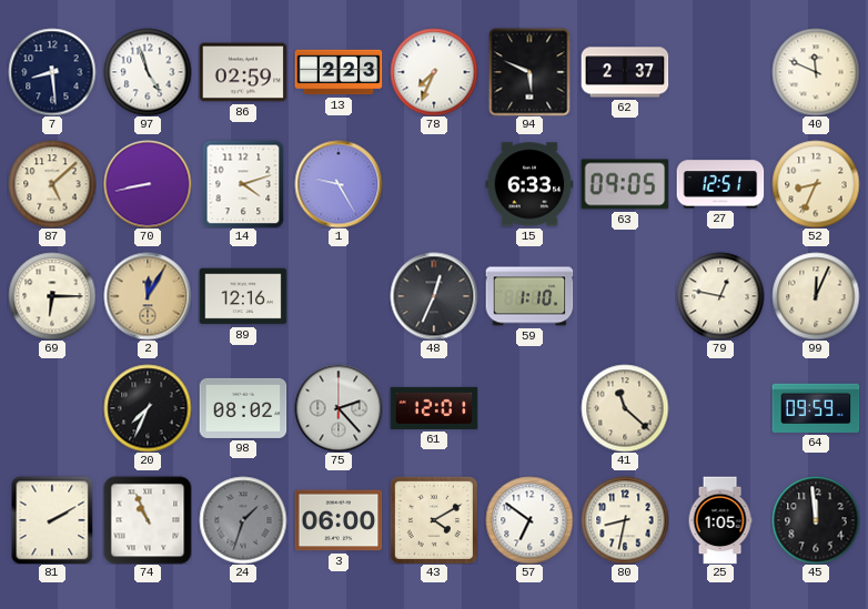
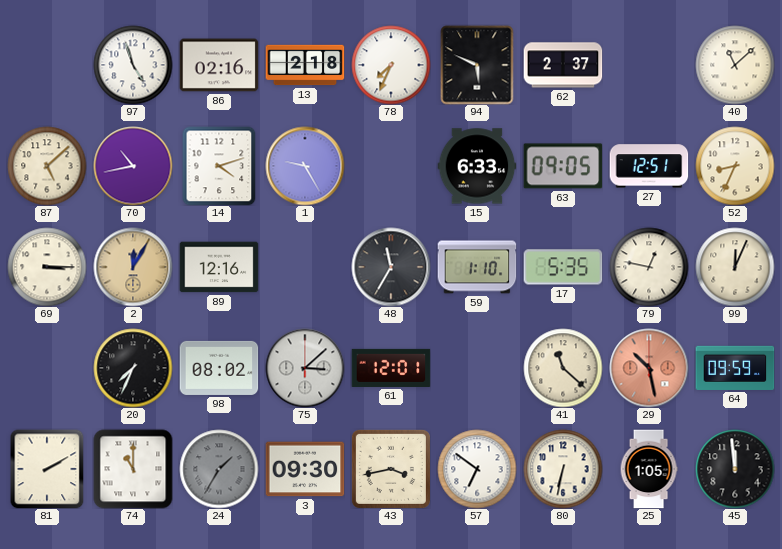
7: 8:29 -> none
86: 02:59 -> 02:16
13: 2:23 -> 2:18
40: 11:49 -> 11:08
70: 8:43 -> 10:43
69: 6:15 -> 3:15
48: 12:34 -> 11:35
17: none -> 5:35
75: 2:23 -> 3:08
29: none -> 10:28
74: 10:56 -> 11:00
24: 1:33 -> 1:35
3: 06:00 -> 09:30
43: 4:10 -> 3:43
80: 8:32 -> 6:32
